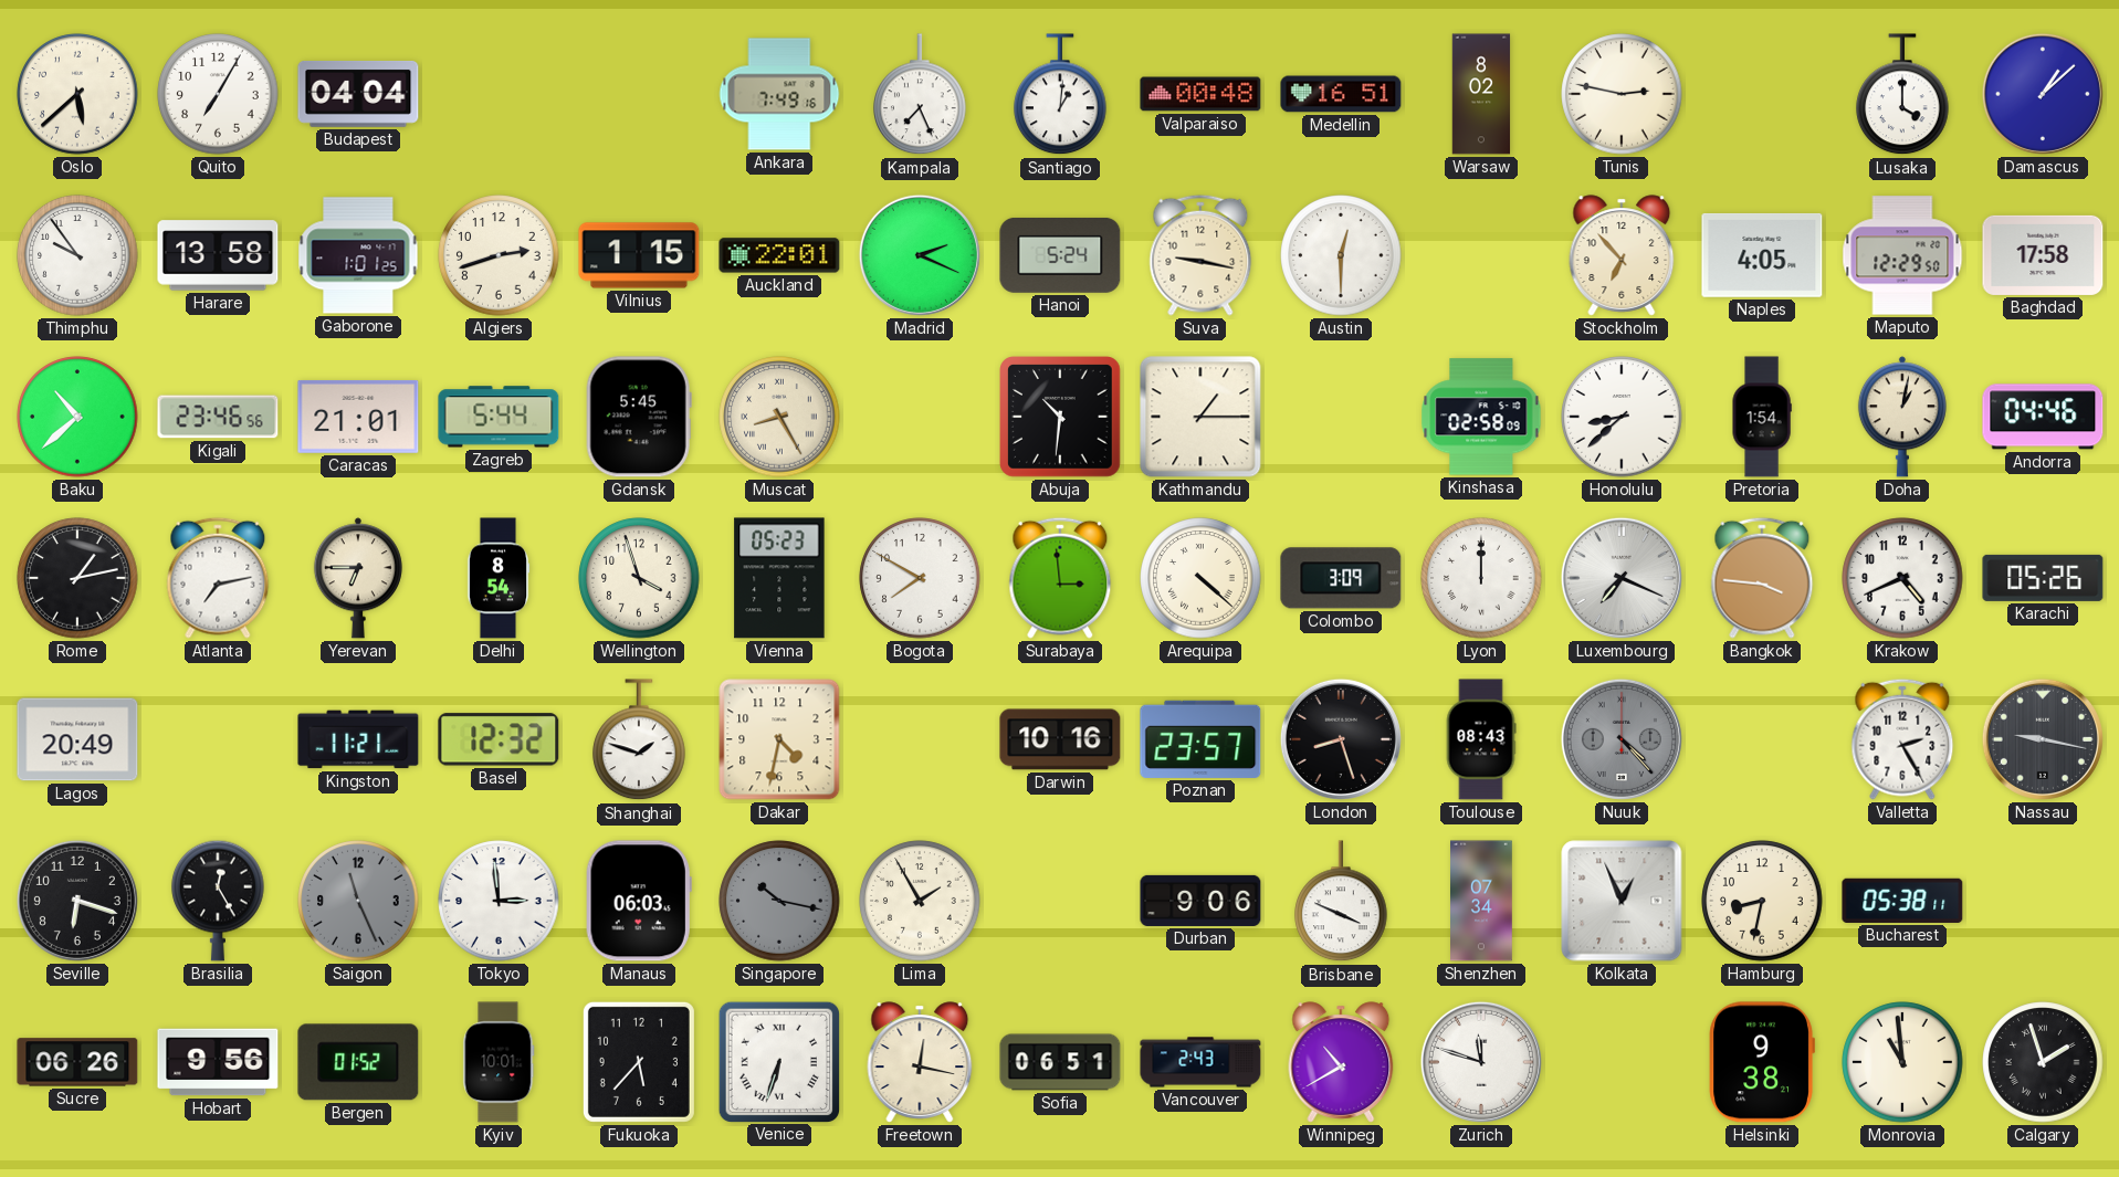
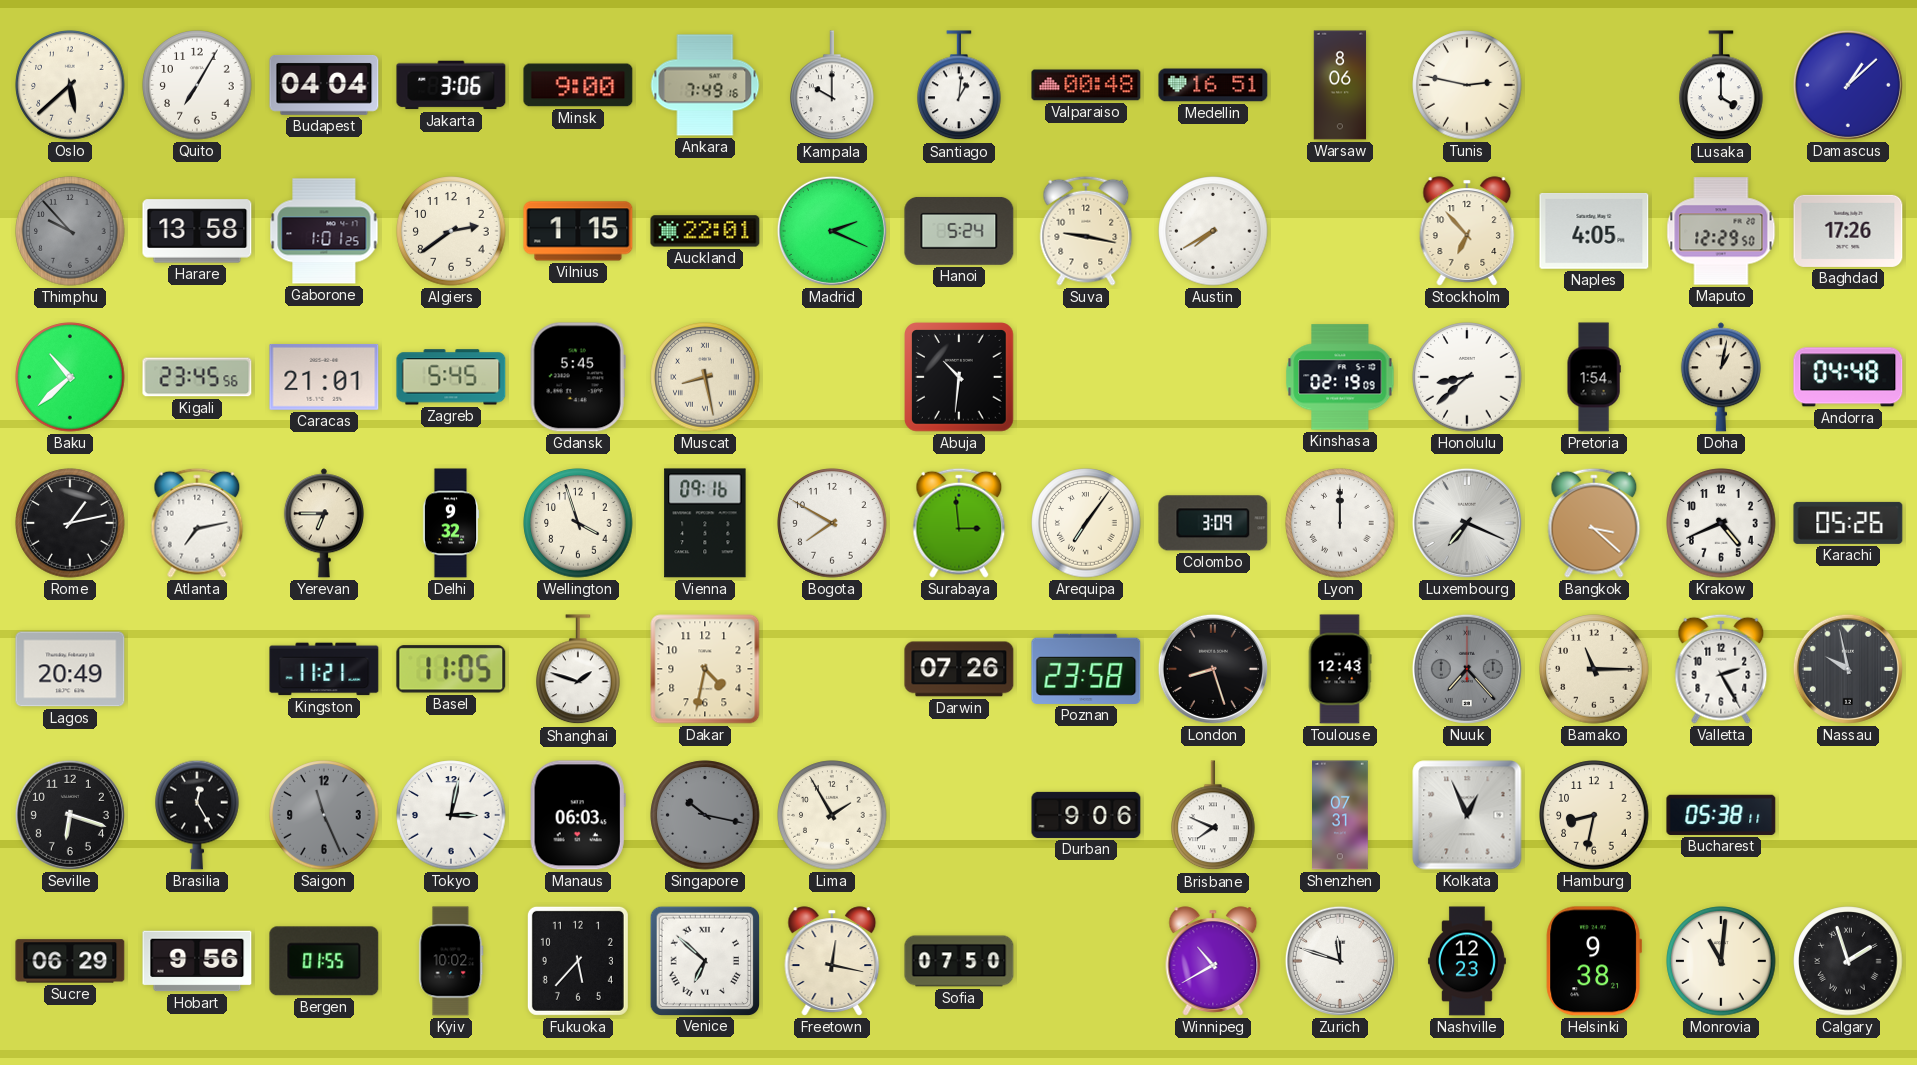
Jakarta: none -> 3:06
Minsk: none -> 9:00
Kampala: 7:26 -> 10:00
Warsaw: 8:02 -> 8:06
Thimphu: 9:54 -> 9:53
Thimphu dial: white -> grey
Algiers: 2:42 -> 2:39
Austin: 12:30 -> 7:40
Baghdad: 17:58 -> 17:26
Kigali: 23:46 -> 23:45
Zagreb: 5:44 -> 5:45
Muscat: 8:25 -> 8:28
Kathmandu: 1:15 -> none
Kinshasa: 02:58 -> 02:19
Andorra: 04:46 -> 04:48
Delhi: 8:54 -> 9:32
Vienna: 05:23 -> 09:16
Arequipa: 4:22 -> 7:06
Bangkok: 3:46 -> 3:22
Basel: 12:32 -> 11:05
Darwin: 10:16 -> 07:26
Poznan: 23:57 -> 23:58
Toulouse: 08:43 -> 12:43
Nuuk: 4:23 -> 7:23
Bamako: none -> 11:15
Nassau: 9:17 -> 9:58
Tokyo: 2:59 -> 3:02
Brisbane: 3:49 -> 7:49
Shenzhen: 07:34 -> 07:31
Sucre: 06:26 -> 06:29
Bergen: 01:52 -> 01:55
Kyiv: 10:01 -> 10:02
Venice: 6:33 -> 6:52
Sofia: 06:51 -> 07:50
Vancouver: 2:43 -> none
Nashville: none -> 12:23
Monrovia: 10:59 -> 11:01
